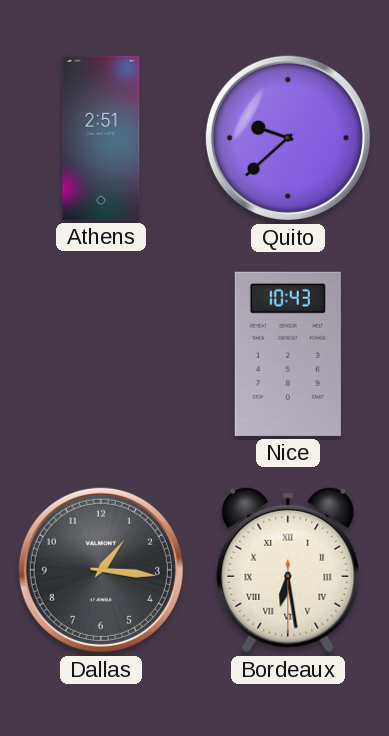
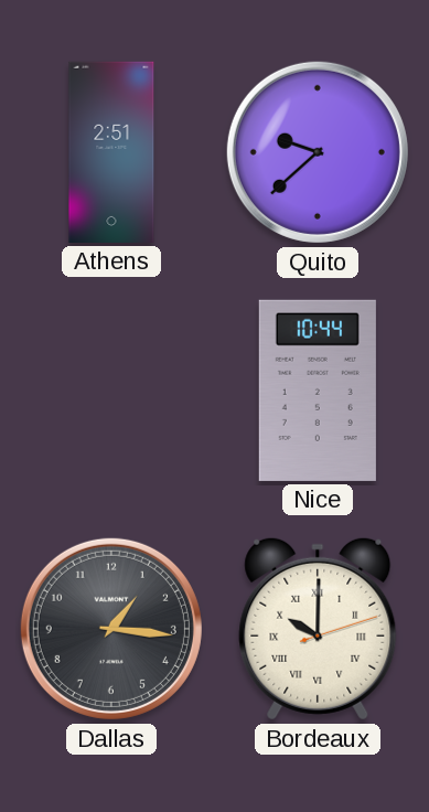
Nice: 10:43 -> 10:44
Bordeaux: 6:28 -> 10:00
